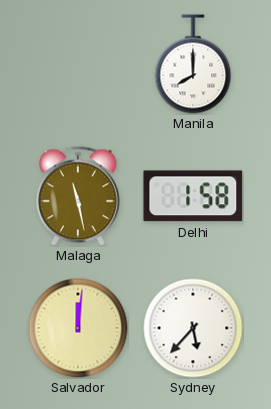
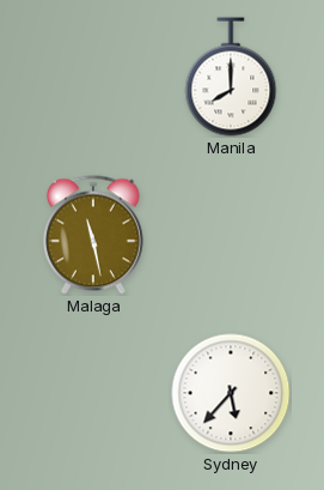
Delhi: 1:58 -> none
Salvador: 12:01 -> none
